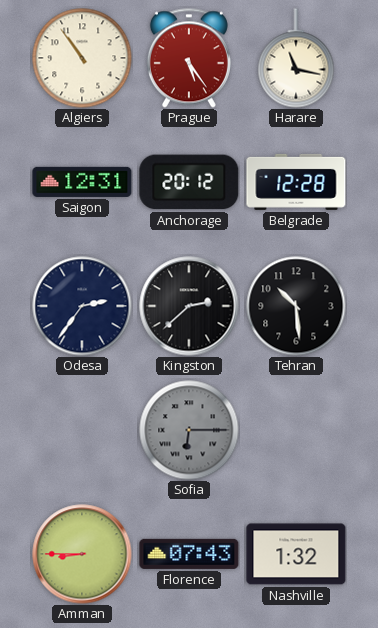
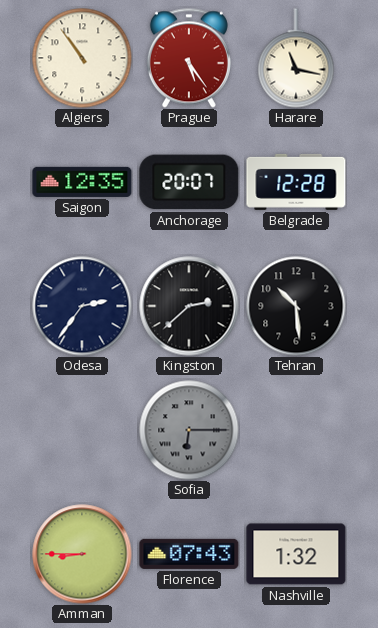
Saigon: 12:31 -> 12:35
Anchorage: 20:12 -> 20:07
